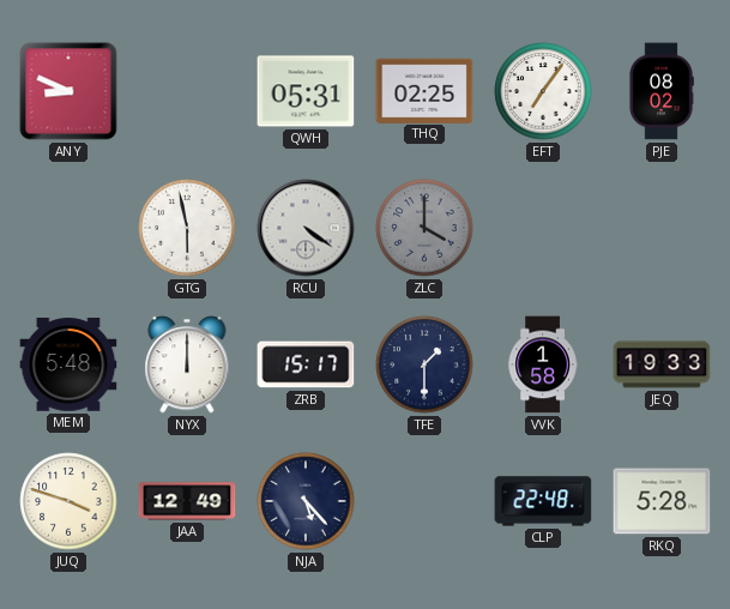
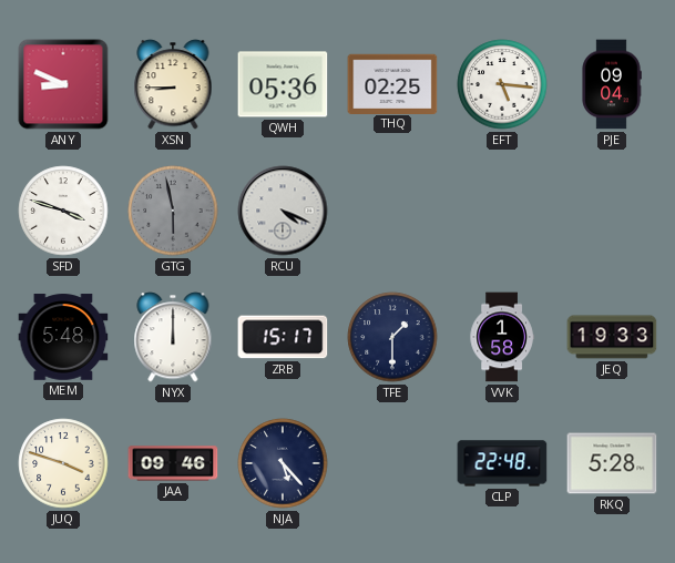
XSN: none -> 8:45
QWH: 05:31 -> 05:36
EFT: 7:06 -> 5:16
PJE: 08:02 -> 09:04
SFD: none -> 3:48
GTG dial: white -> grey
RCU: 4:21 -> 4:19
ZLC: 4:00 -> none
JAA: 12:49 -> 09:46
